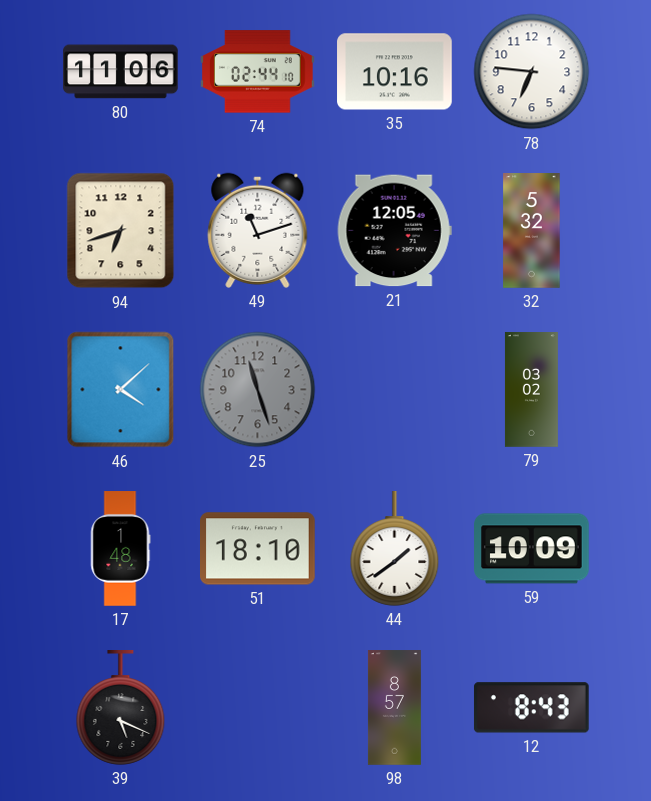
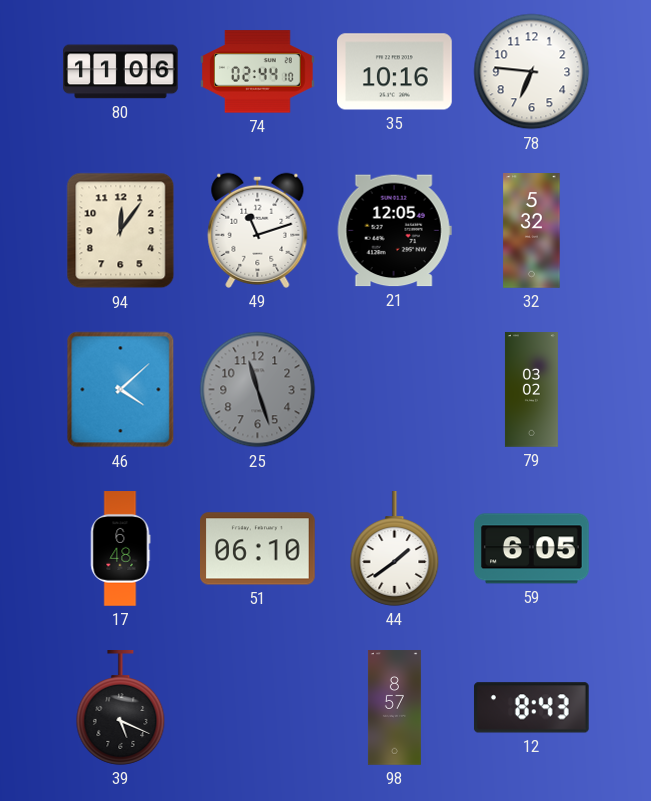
94: 6:42 -> 12:06
17: 1:48 -> 6:48
51: 18:10 -> 06:10
59: 10:09 -> 6:05
